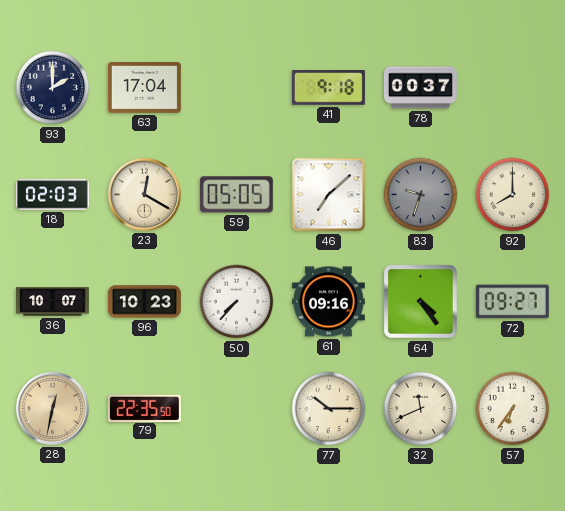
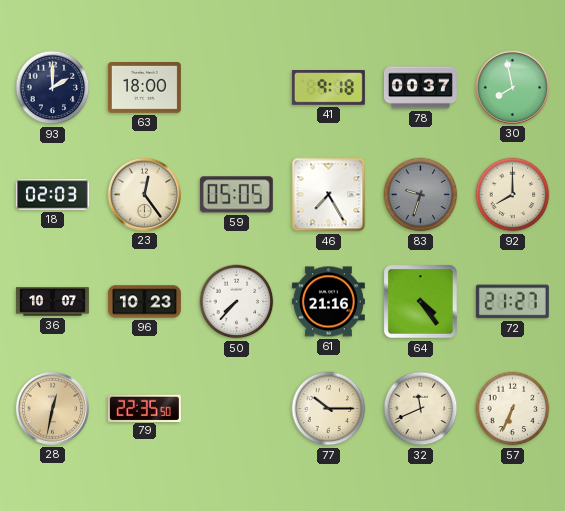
63: 17:04 -> 18:00
30: none -> 7:58
23: 12:20 -> 12:24
46: 7:08 -> 7:25
61: 09:16 -> 21:16
72: 09:27 -> 21:27
57: 6:36 -> 6:34
